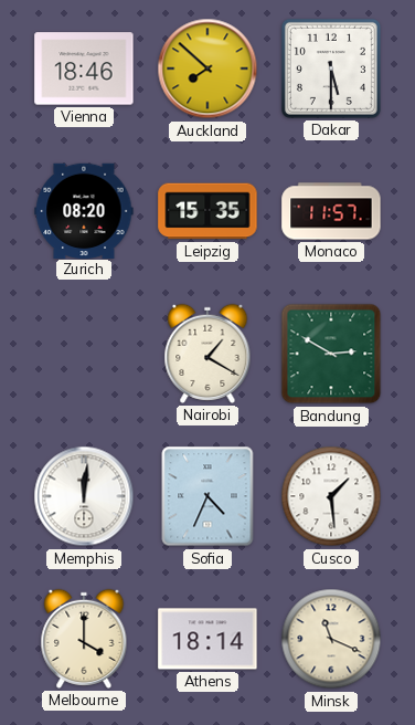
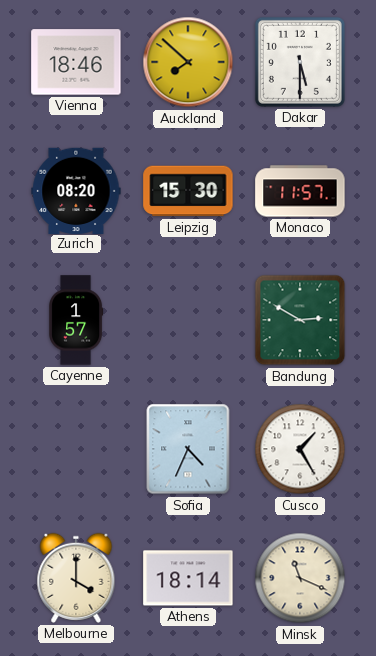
Leipzig: 15:35 -> 15:30
Cayenne: none -> 1:57
Nairobi: 1:20 -> none
Memphis: 12:01 -> none
Cusco: 1:29 -> 1:25
